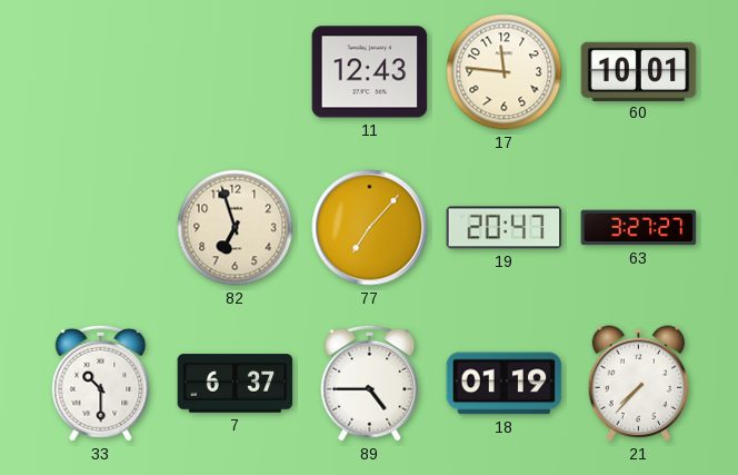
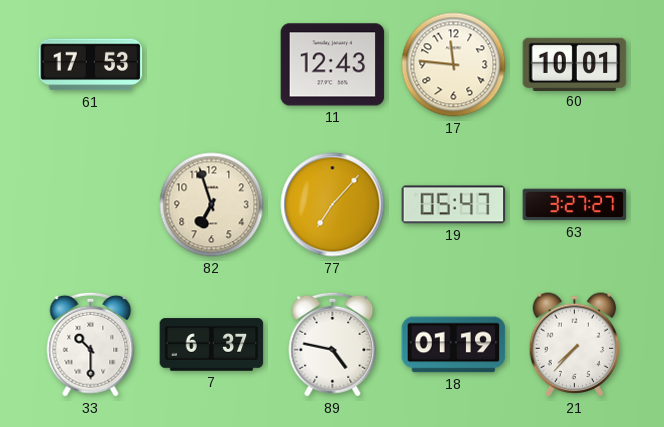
61: none -> 17:53
19: 20:47 -> 05:47
89: 4:45 -> 4:47
